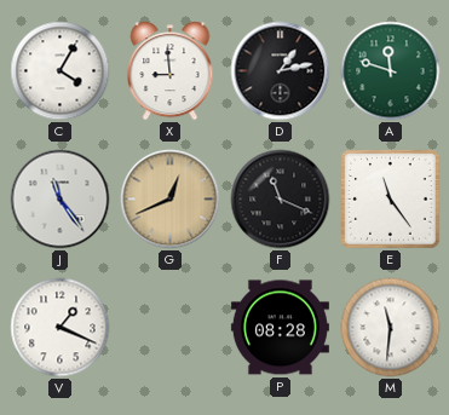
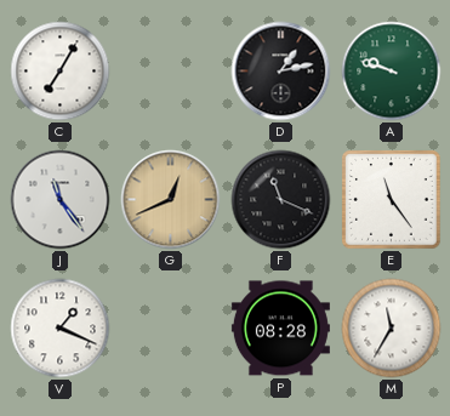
C: 4:05 -> 7:05
X: 8:59 -> none
A: 11:48 -> 9:48
M: 11:31 -> 11:35
